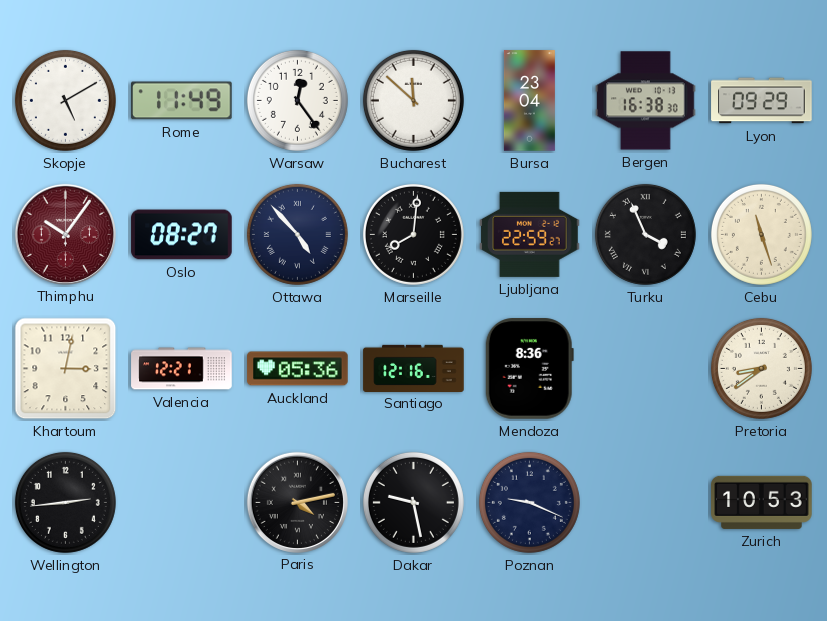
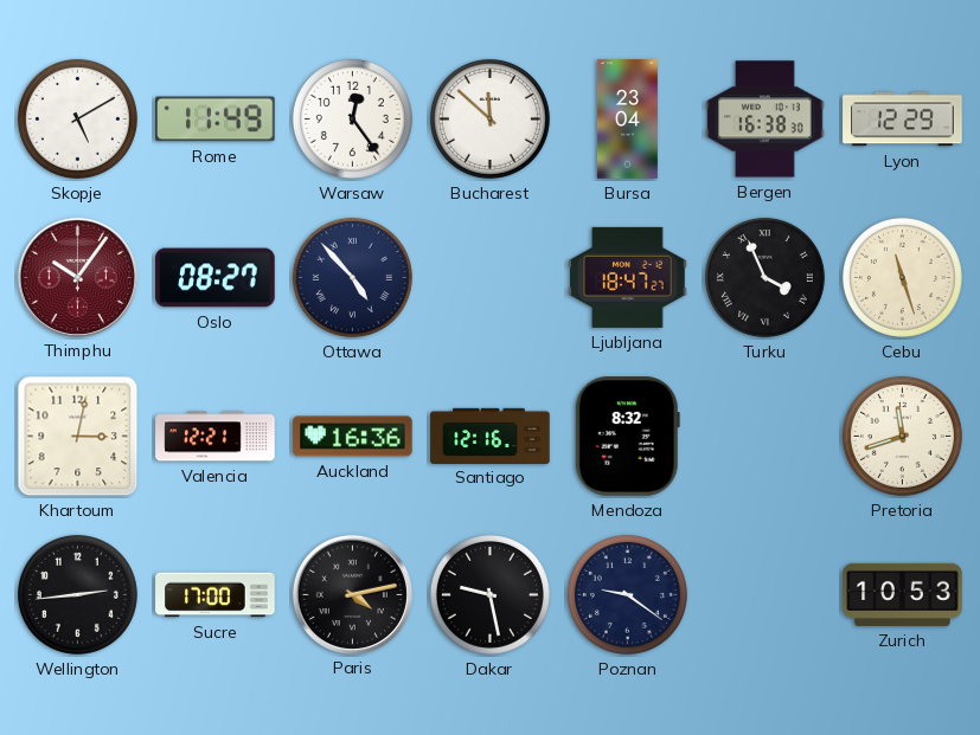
Lyon: 09:29 -> 12:29
Marseille: 8:01 -> none
Ljubljana: 22:59 -> 18:47
Auckland: 05:36 -> 16:36
Mendoza: 8:36 -> 8:32
Pretoria: 8:39 -> 11:42
Sucre: none -> 17:00
Poznan: 9:19 -> 9:21
